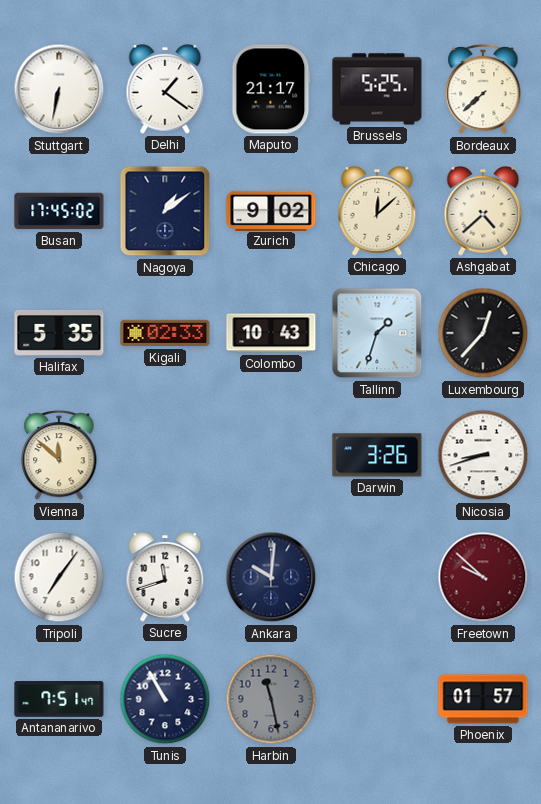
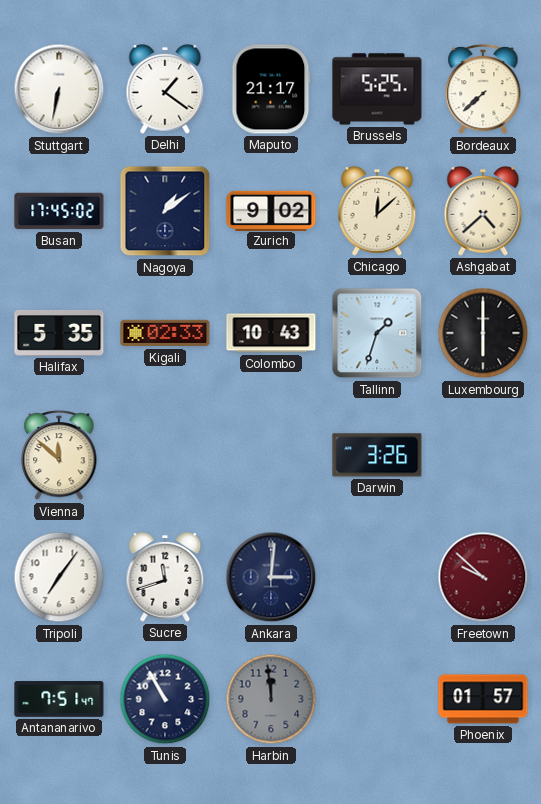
Luxembourg: 12:37 -> 6:00
Nicosia: 8:42 -> none
Ankara: 10:01 -> 3:01
Harbin: 11:28 -> 11:59
